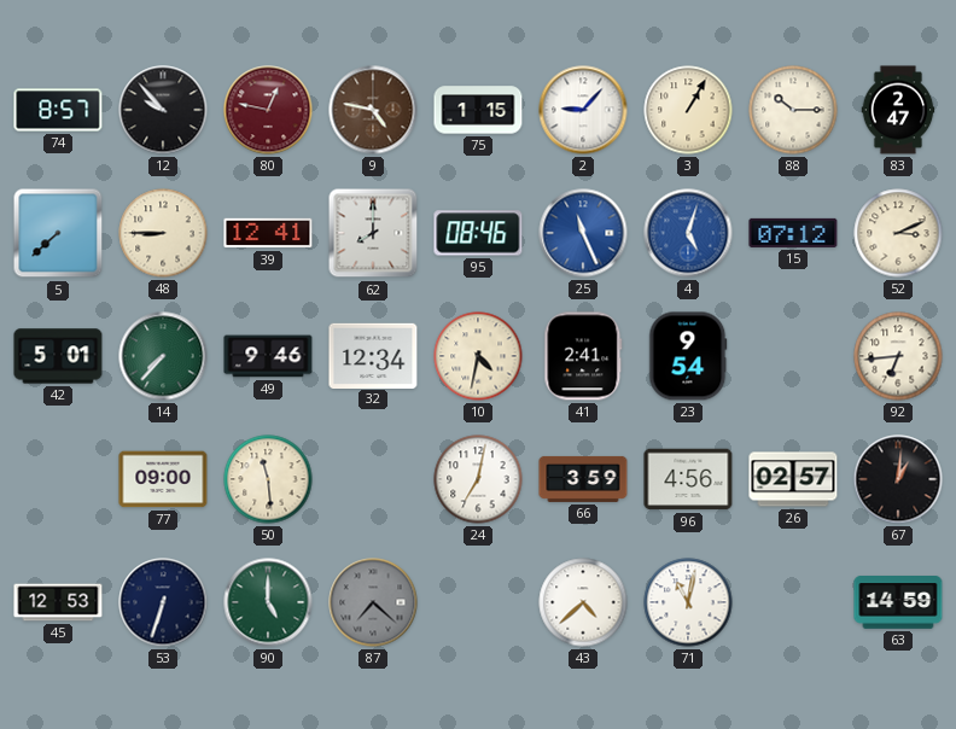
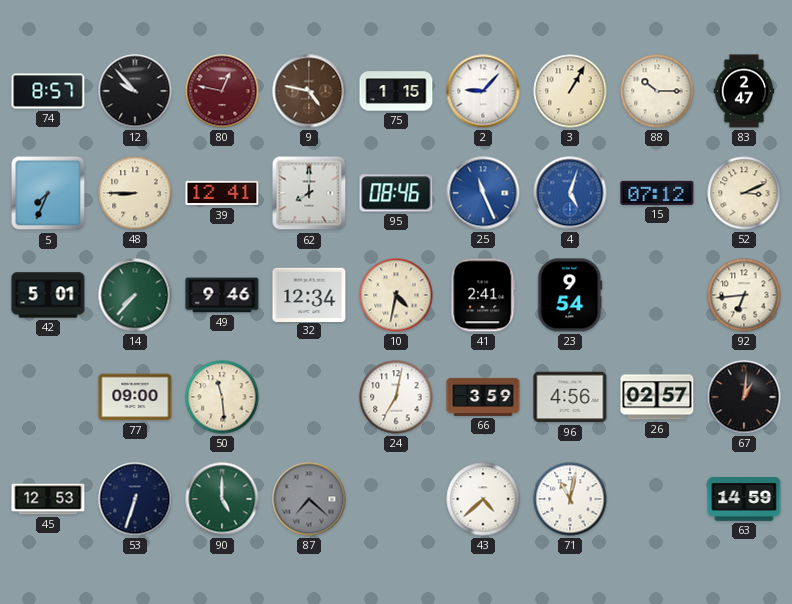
5: 7:38 -> 7:34
